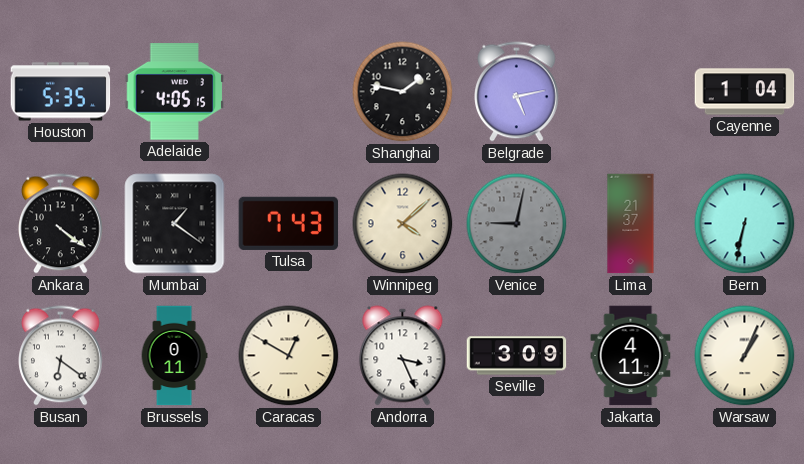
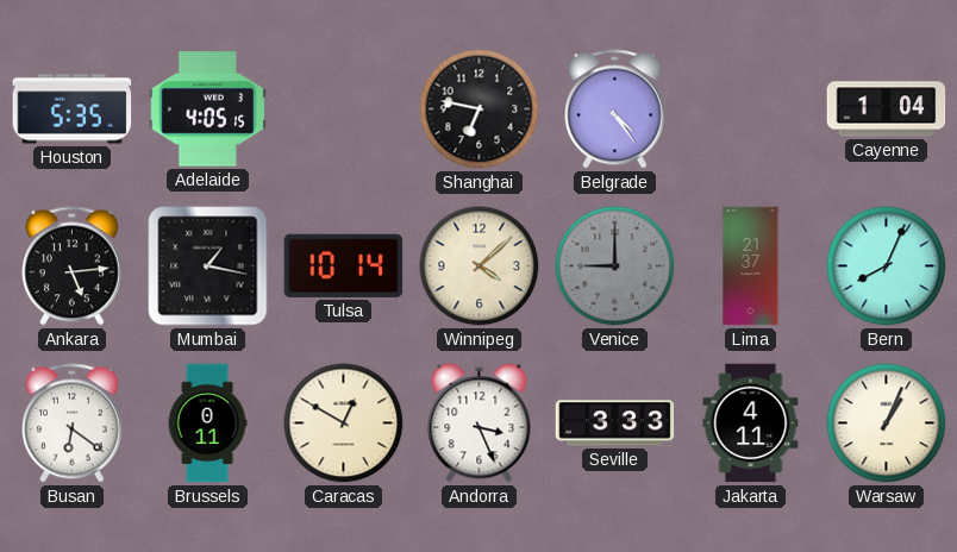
Shanghai: 1:47 -> 6:47
Belgrade: 5:13 -> 4:24
Ankara: 4:21 -> 5:14
Mumbai: 1:21 -> 1:17
Tulsa: 7:43 -> 10:14
Venice: 9:02 -> 9:00
Bern: 6:32 -> 8:04
Seville: 3:09 -> 3:33
